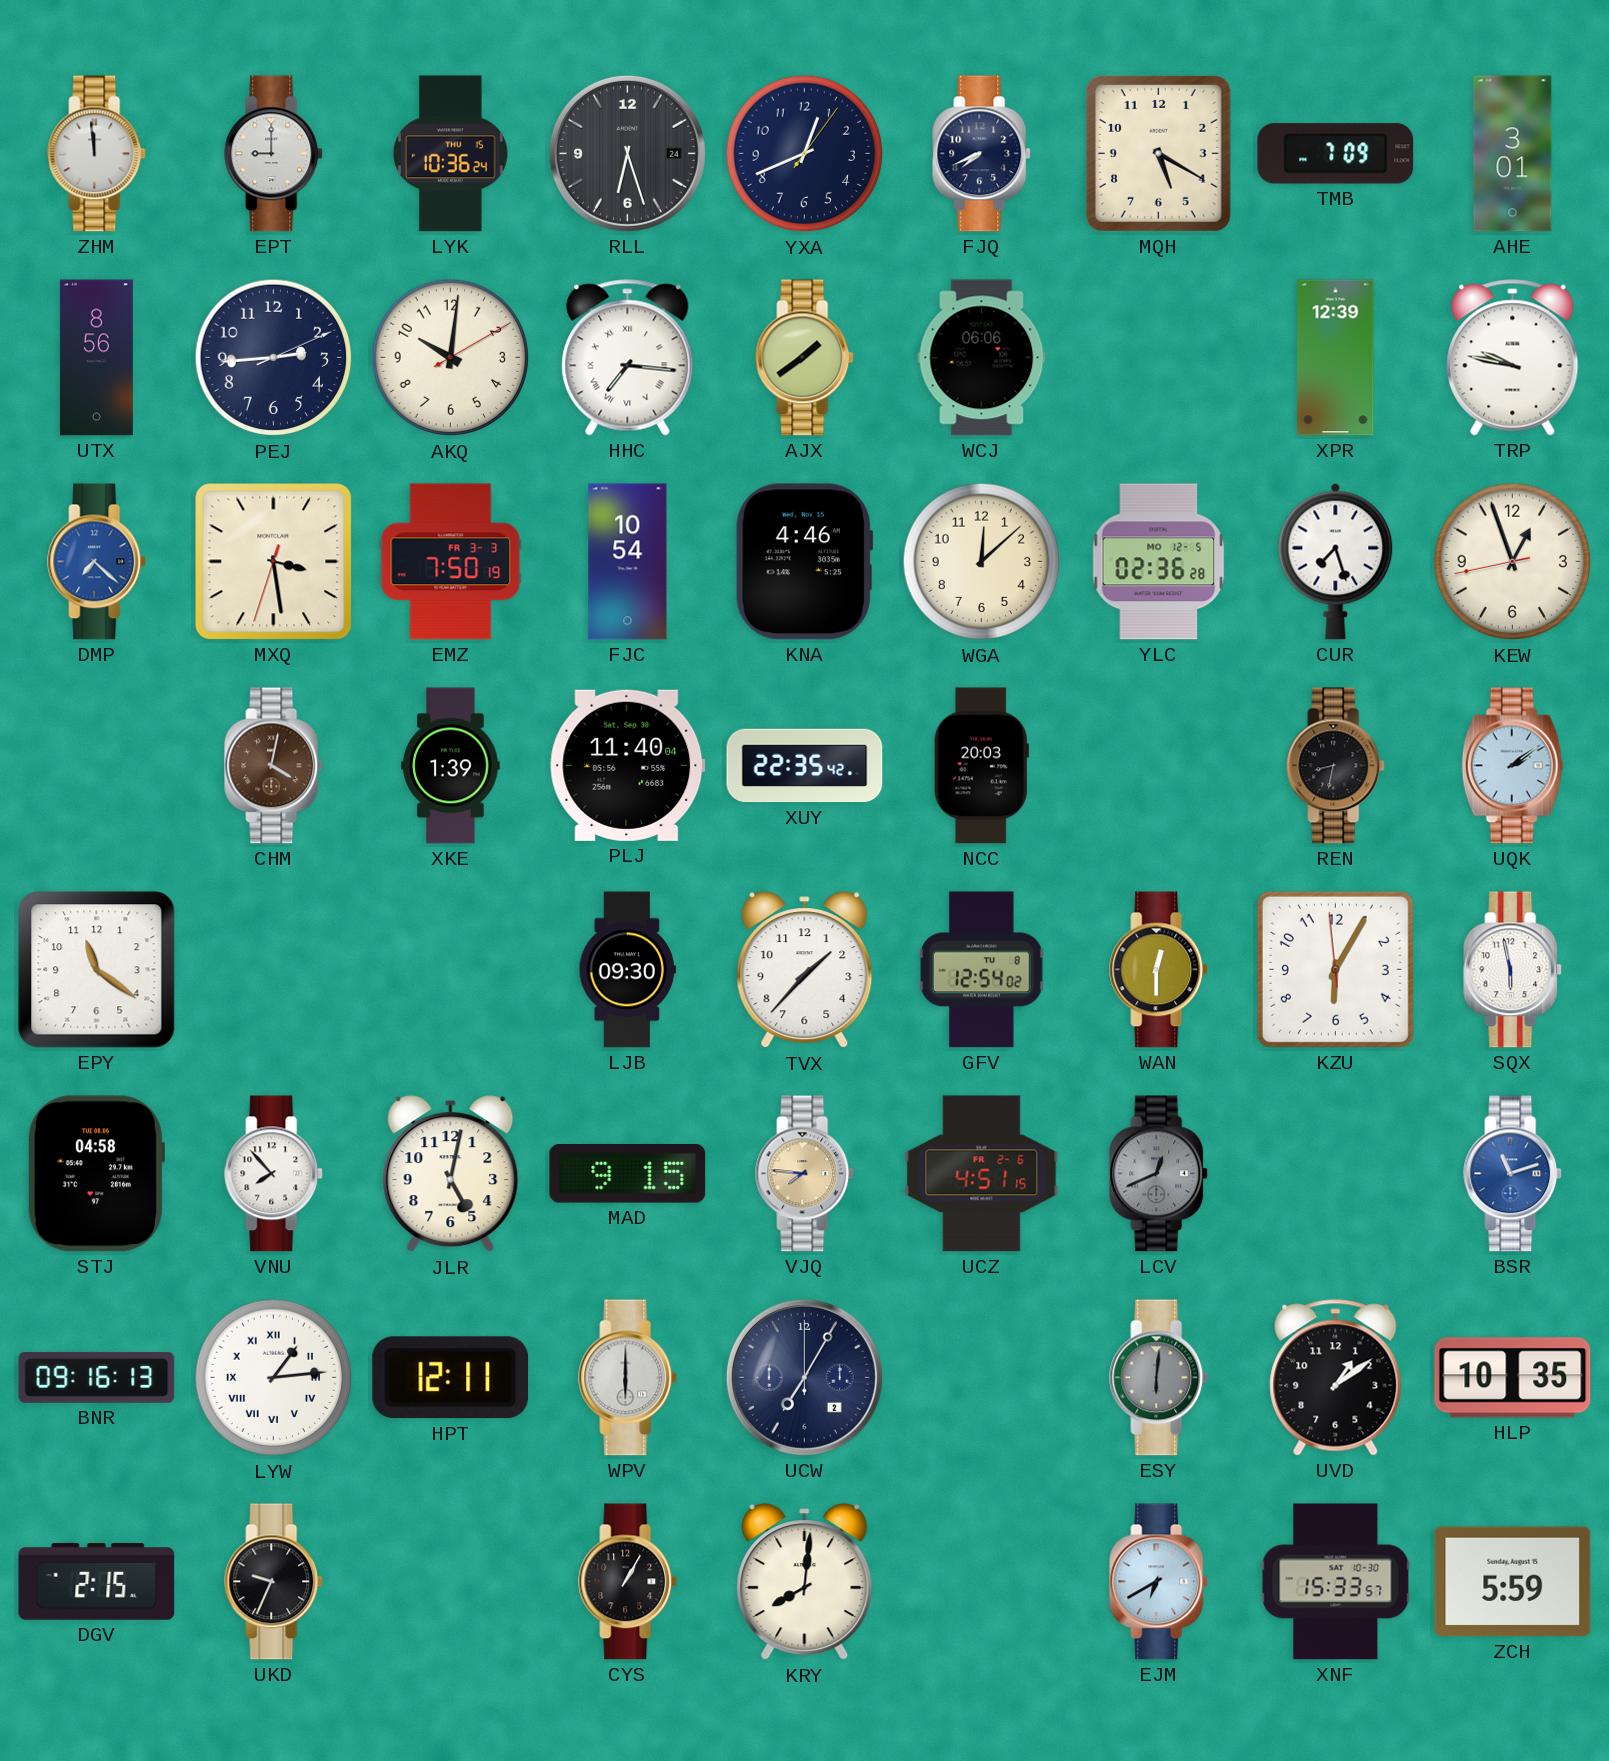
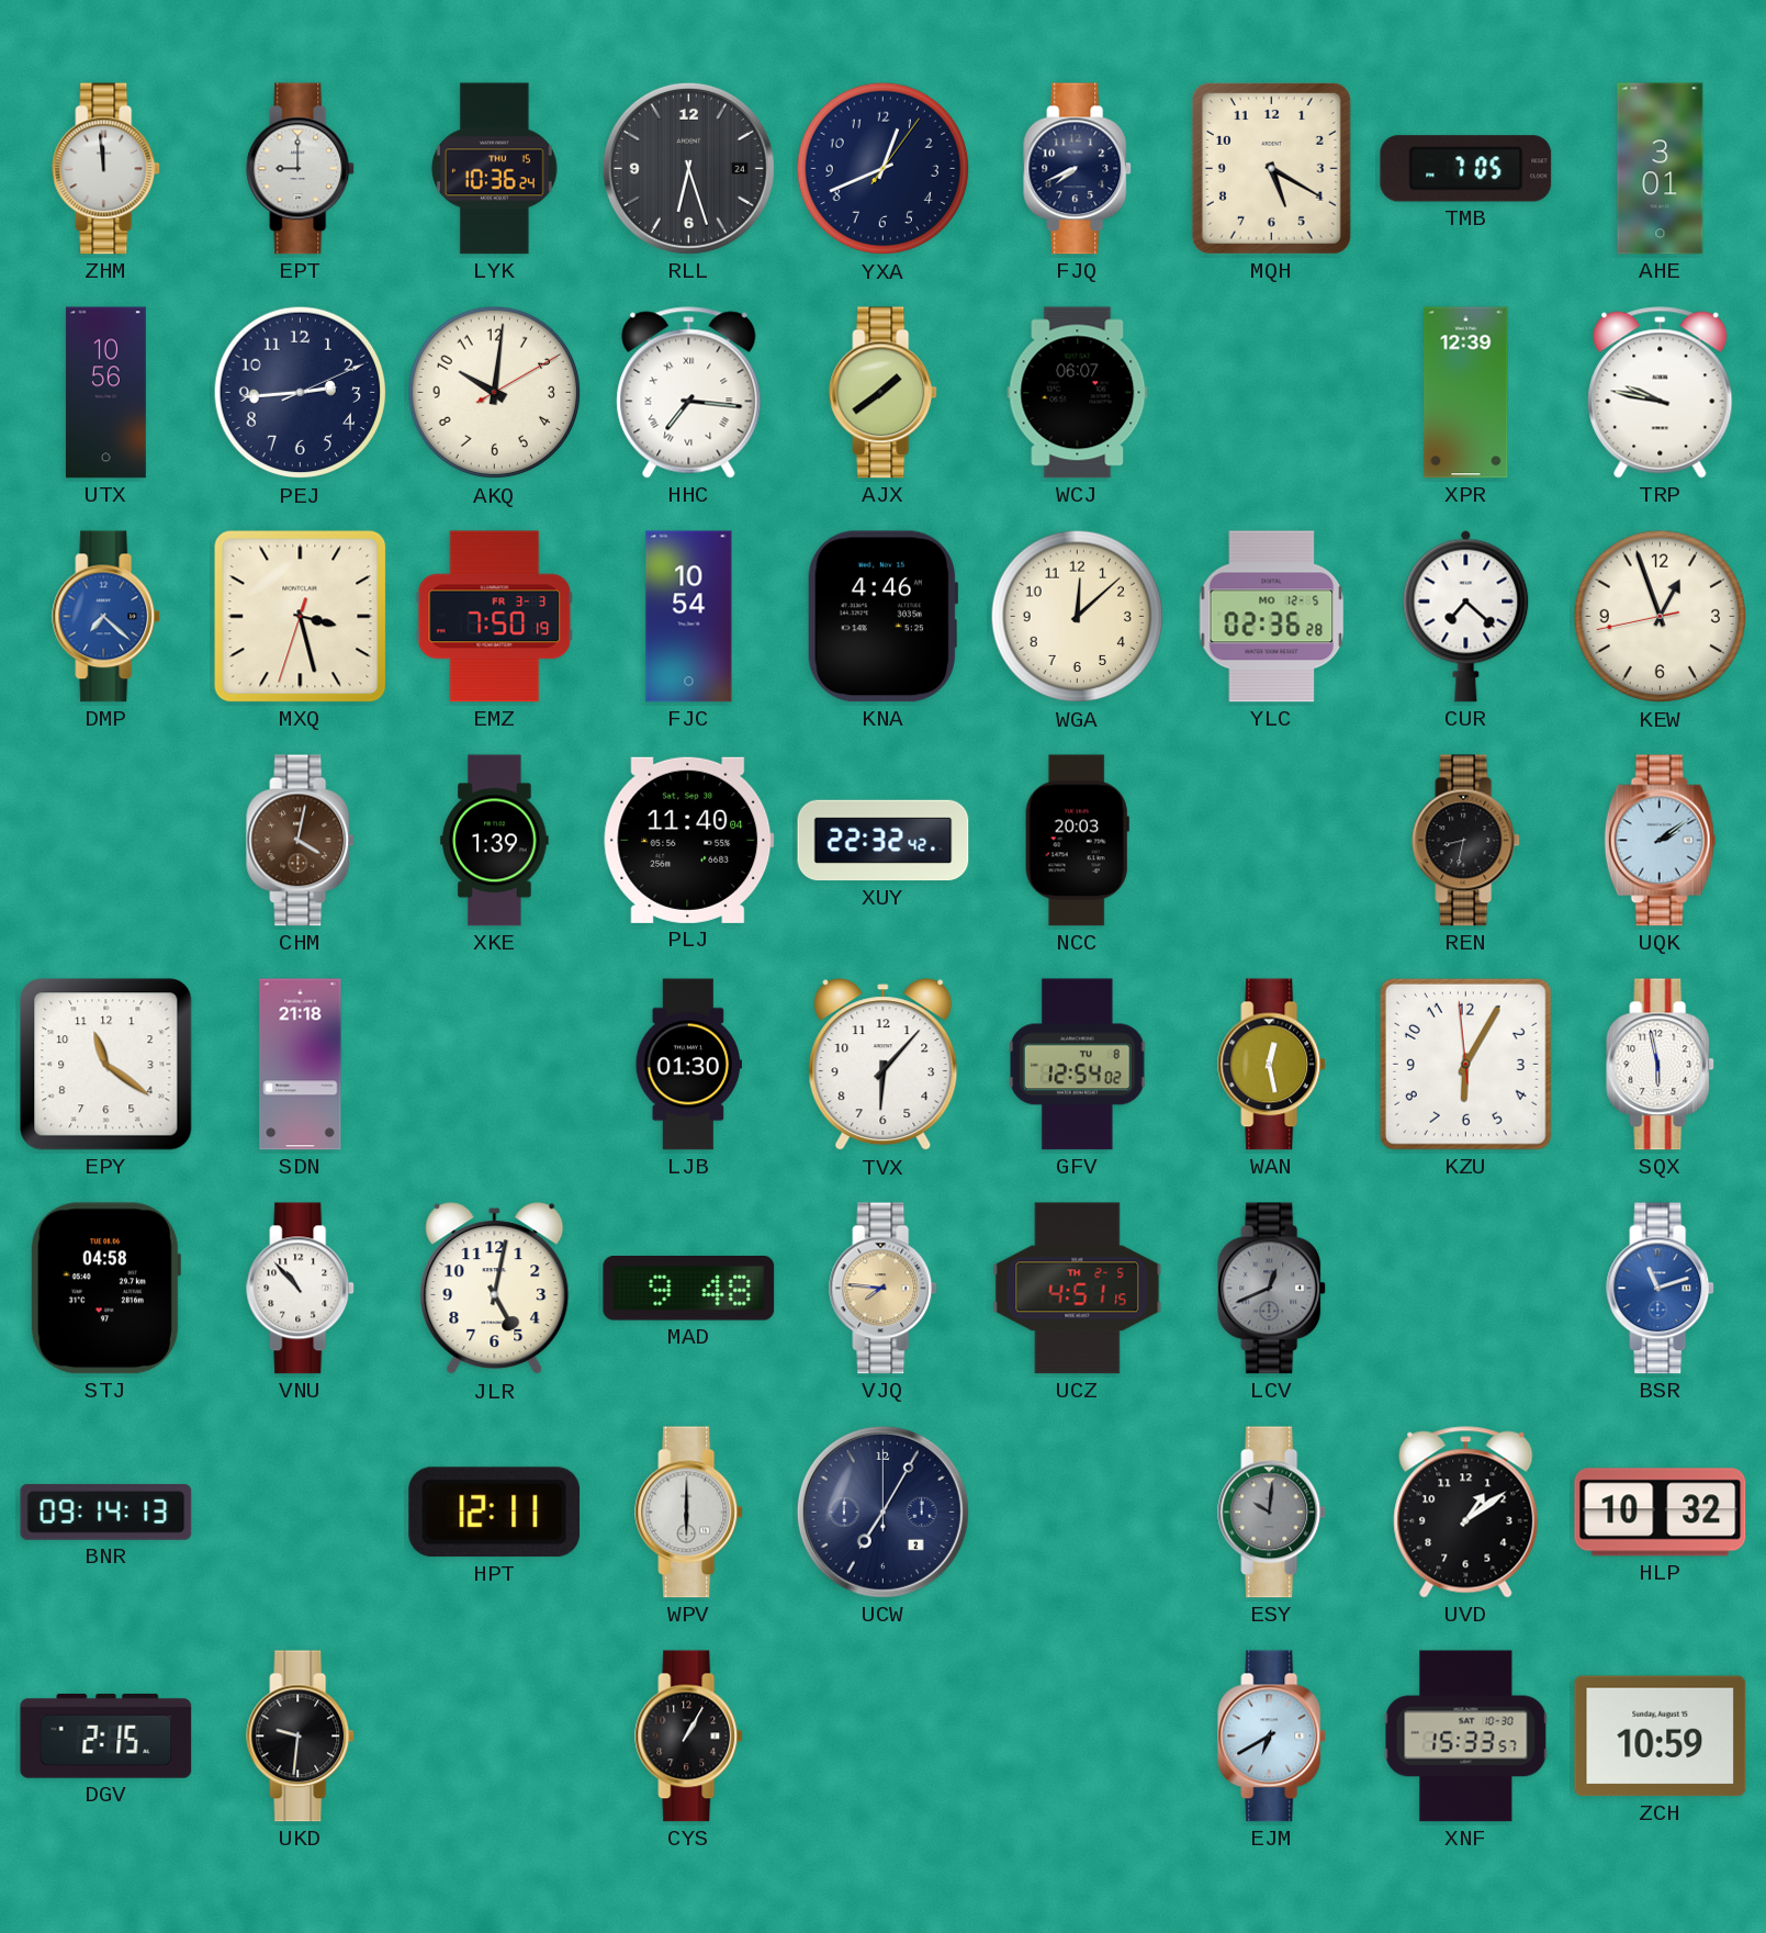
TMB: 7:09 -> 7:05
UTX: 8:56 -> 10:56
WCJ: 06:06 -> 06:07
MXQ: 3:28 -> 3:27
CUR: 7:27 -> 7:22
XUY: 22:35 -> 22:32
SDN: none -> 21:18
LJB: 09:30 -> 01:30
TVX: 1:37 -> 6:07
WAN: 12:30 -> 12:28
VNU: 7:53 -> 10:53
MAD: 9:15 -> 9:48
UCZ date: FR 2-6 -> TH 2-5
BNR: 09:16 -> 09:14
LYW: 1:14 -> none
ESY: 6:01 -> 10:01
HLP: 10:35 -> 10:32
UKD: 9:34 -> 9:31
KRY: 8:01 -> none
ZCH: 5:59 -> 10:59
